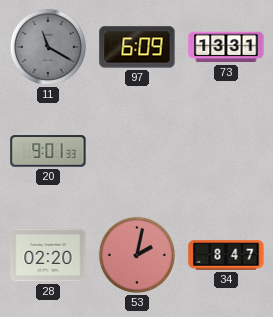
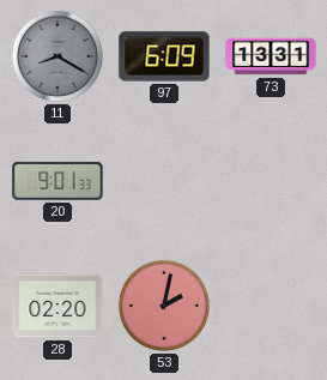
11: 11:20 -> 8:20
34: 8:47 -> none
